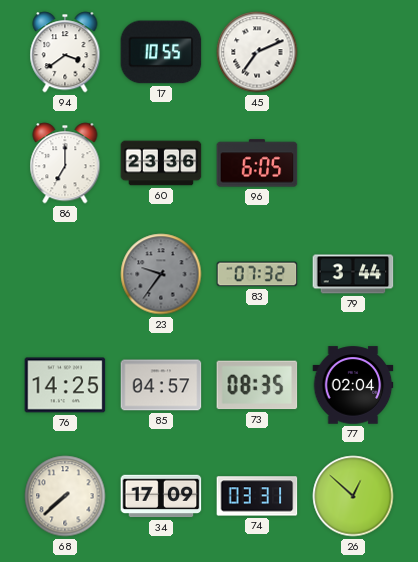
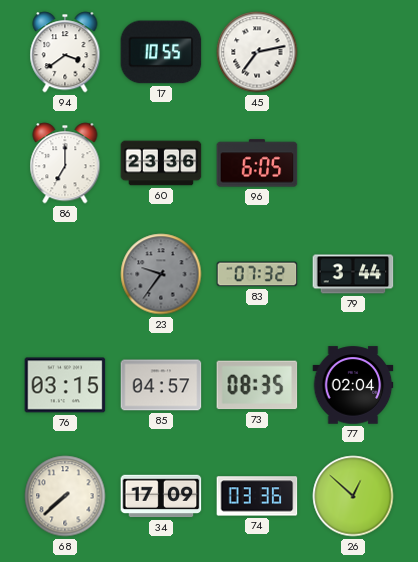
45: 7:11 -> 7:13
76: 14:25 -> 03:15
74: 03:31 -> 03:36
